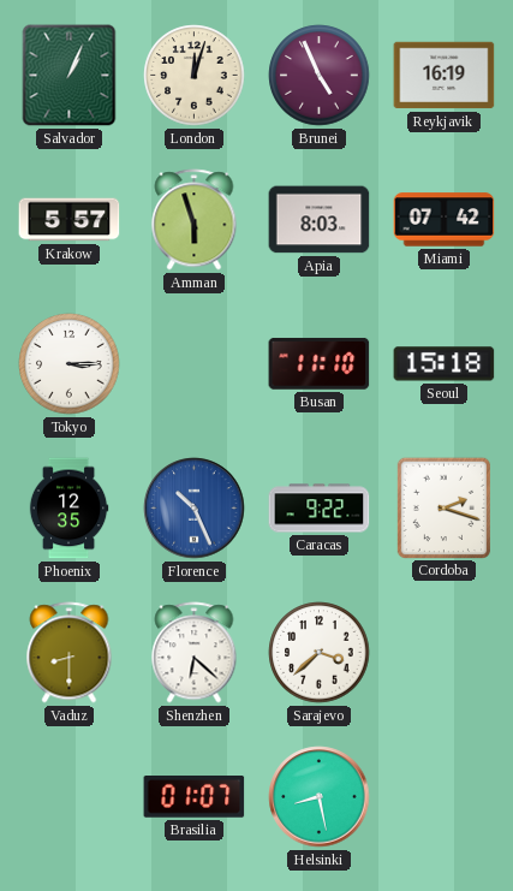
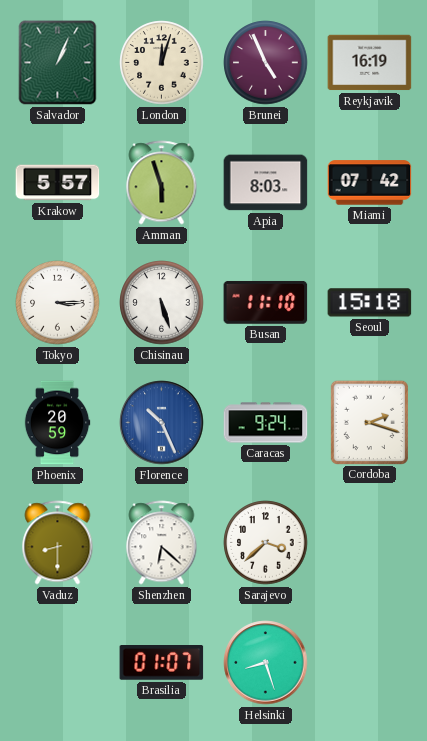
Chisinau: none -> 5:27
Phoenix: 12:35 -> 20:59
Caracas: 9:22 -> 9:24
Helsinki: 8:28 -> 8:27
